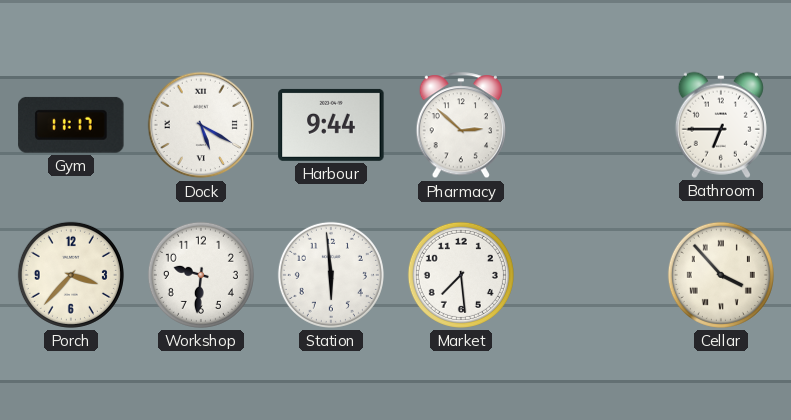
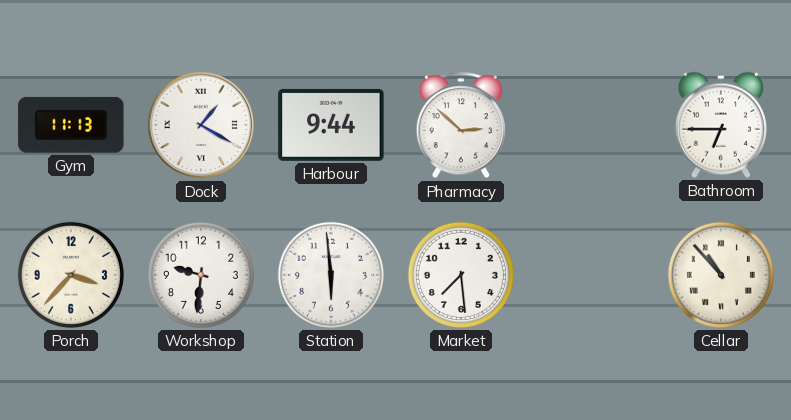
Gym: 11:17 -> 11:13
Dock: 5:20 -> 1:20
Cellar: 3:53 -> 10:53
